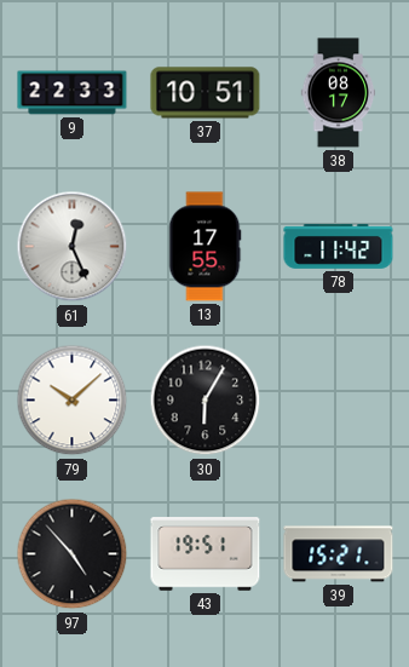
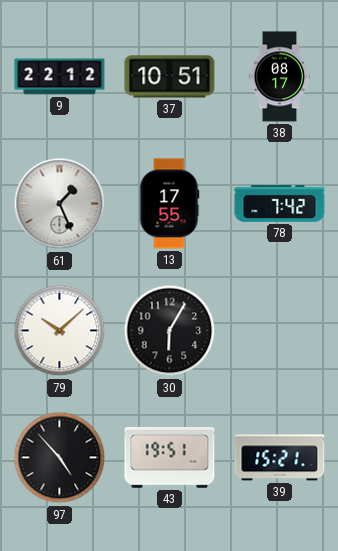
9: 22:33 -> 22:12
61: 12:26 -> 1:26
78: 11:42 -> 7:42
